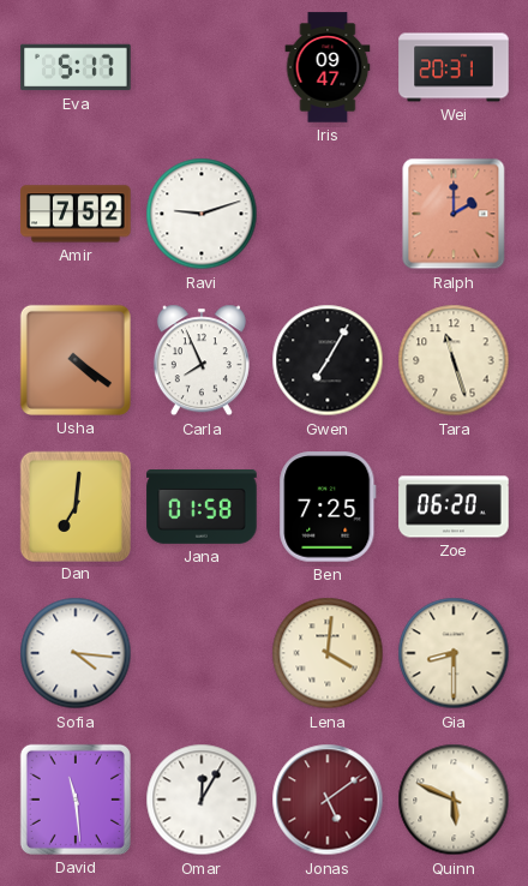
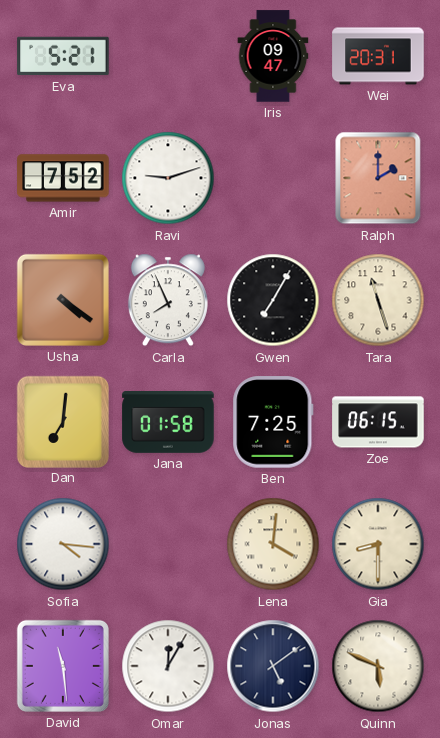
Eva: 5:17 -> 5:21
Zoe: 06:20 -> 06:15
Jonas dial: burgundy -> navy
